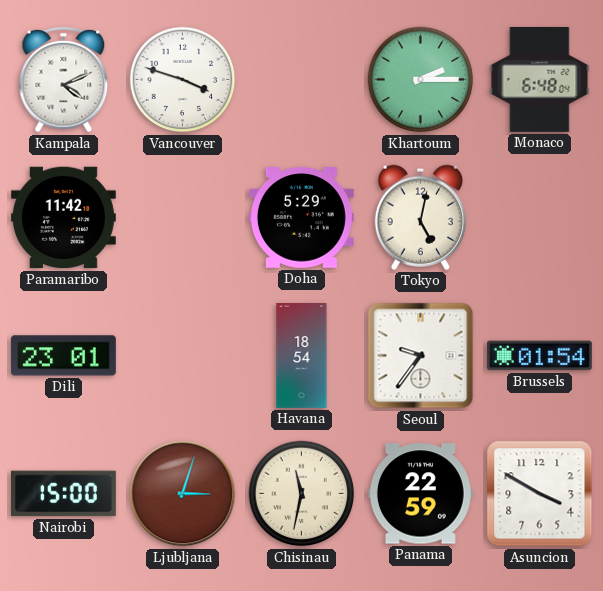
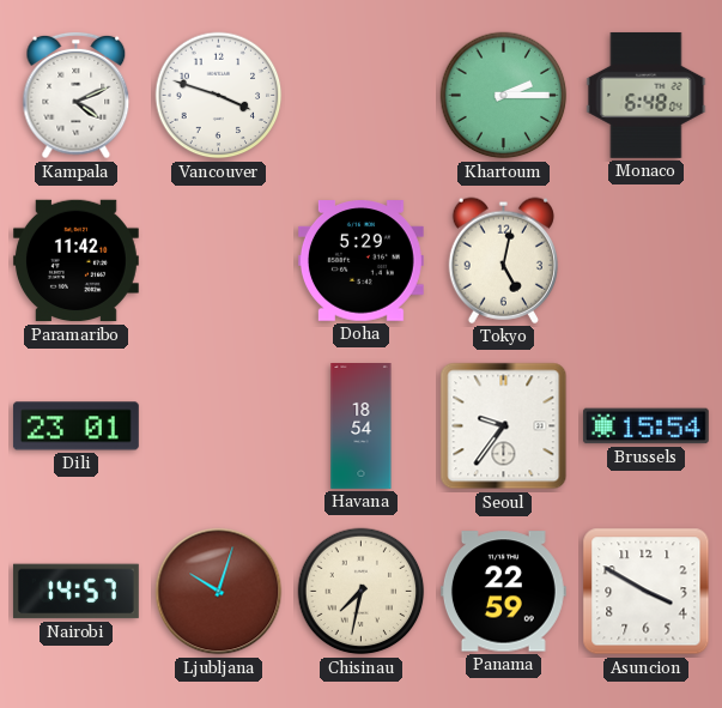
Brussels: 01:54 -> 15:54
Nairobi: 15:00 -> 14:57
Ljubljana: 3:03 -> 10:03
Chisinau: 11:32 -> 7:32
